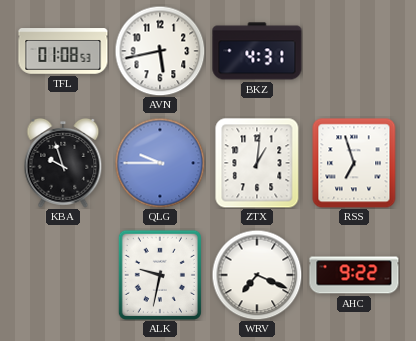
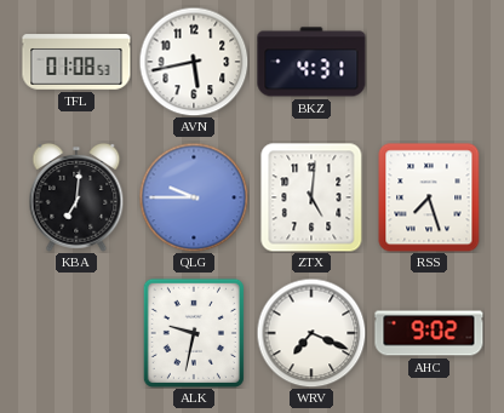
KBA: 9:57 -> 7:01
ZTX: 1:01 -> 5:01
RSS: 6:57 -> 7:27
AHC: 9:22 -> 9:02
